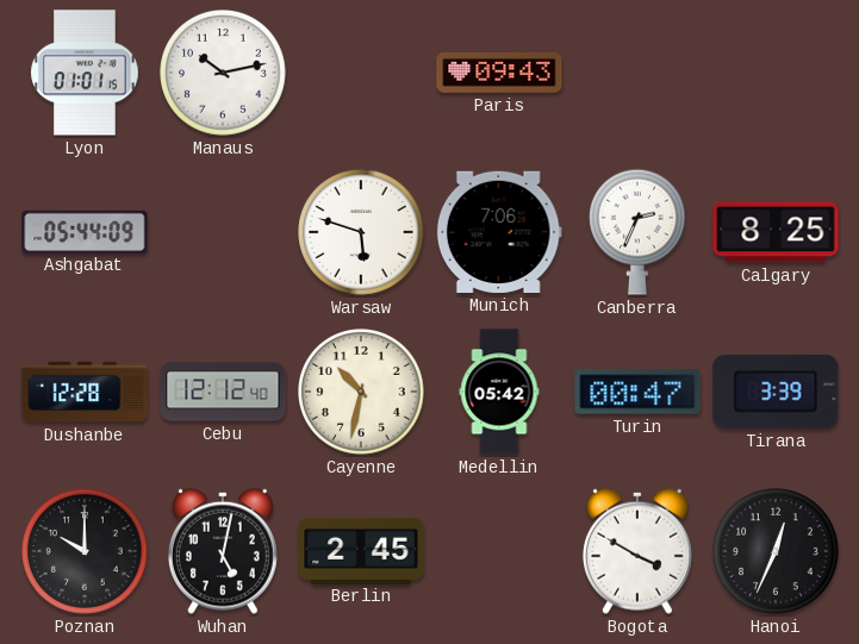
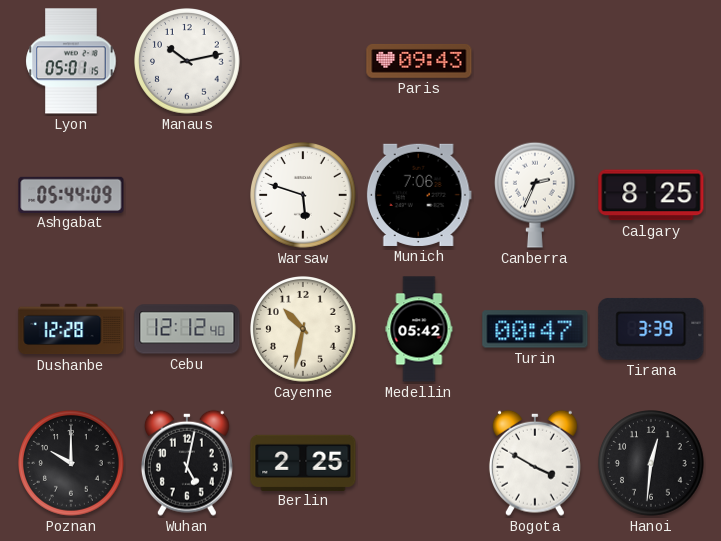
Lyon: 01:01 -> 05:01
Berlin: 2:45 -> 2:25
Hanoi: 12:34 -> 12:31
